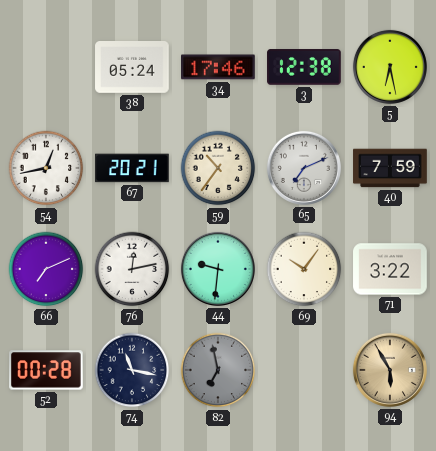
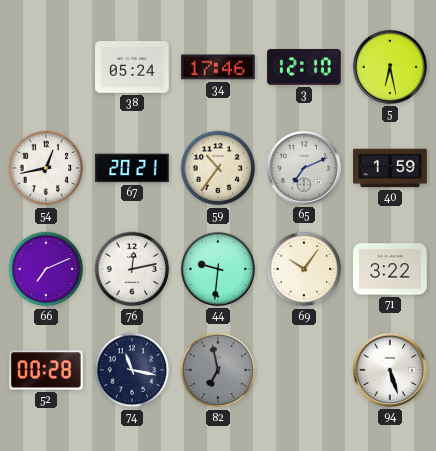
3: 12:38 -> 12:10
40: 7:59 -> 1:59
94: 5:55 -> 5:27
94 dial: champagne -> white
